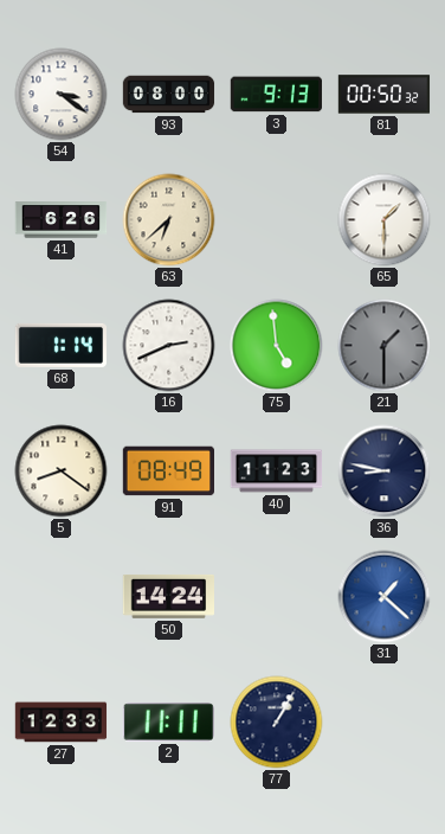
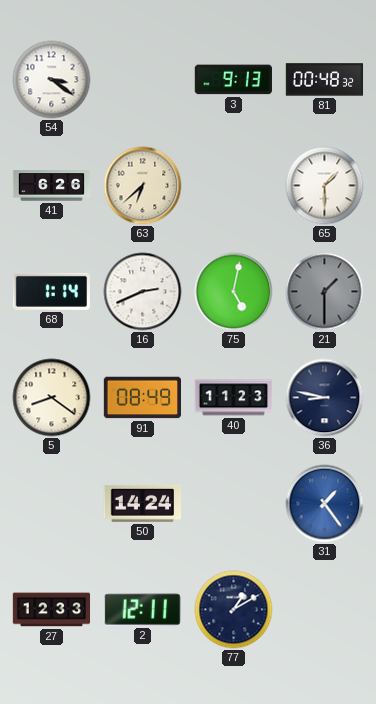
93: 08:00 -> none
81: 00:50 -> 00:48
75: 4:59 -> 5:02
31: 1:22 -> 1:24
2: 11:11 -> 12:11
77: 1:05 -> 1:10
